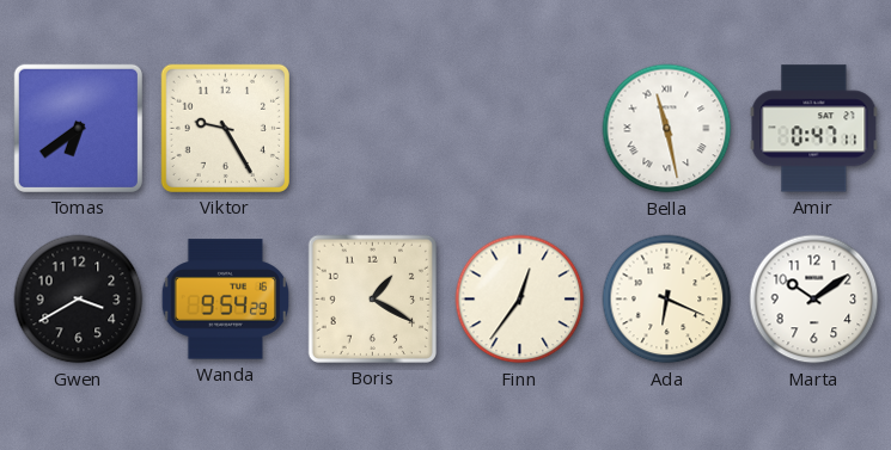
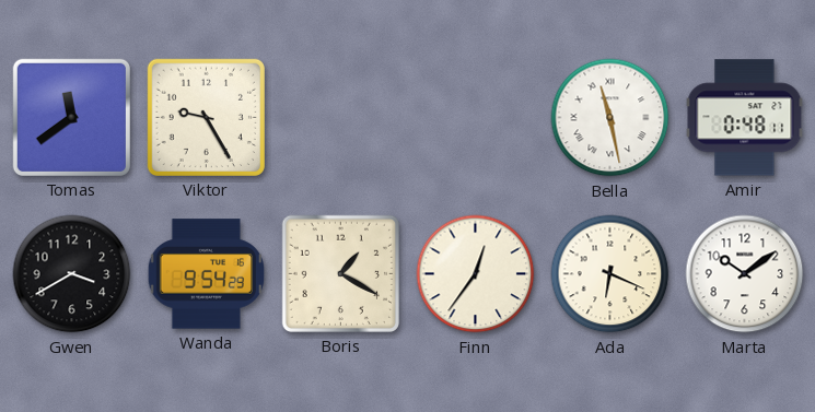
Tomas: 6:39 -> 11:39
Amir: 0:47 -> 0:48
